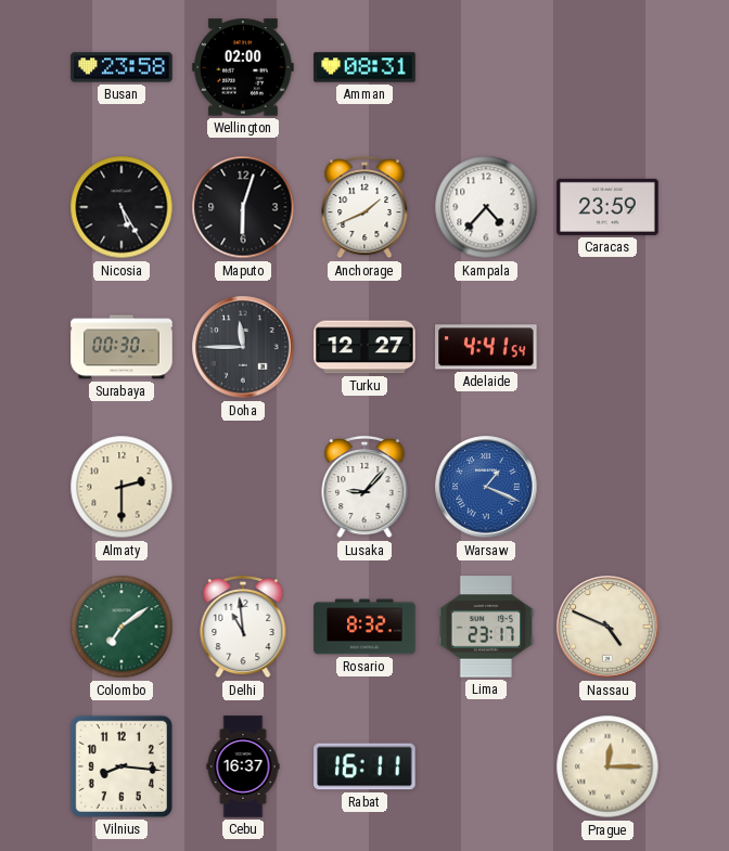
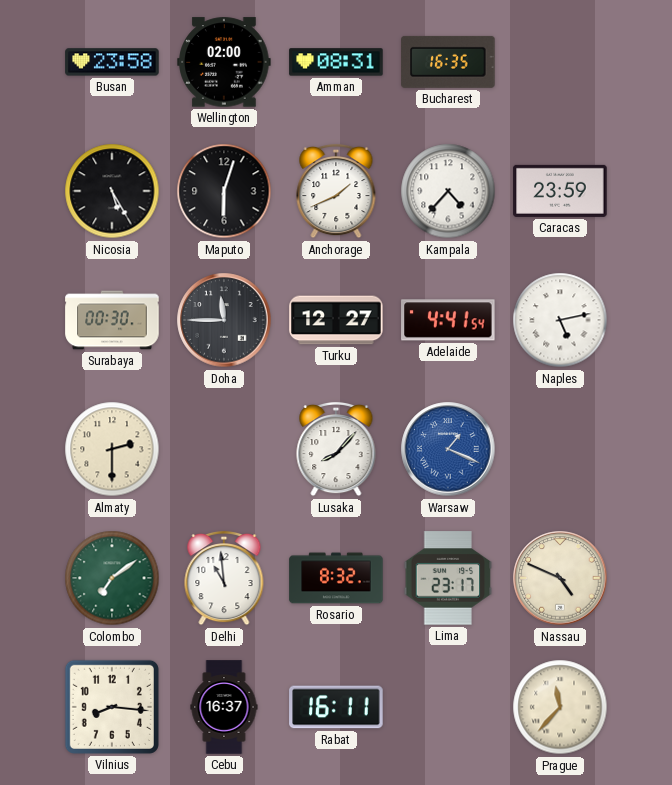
Bucharest: none -> 16:35
Naples: none -> 5:13
Lusaka: 9:07 -> 8:07
Prague: 12:15 -> 11:37
